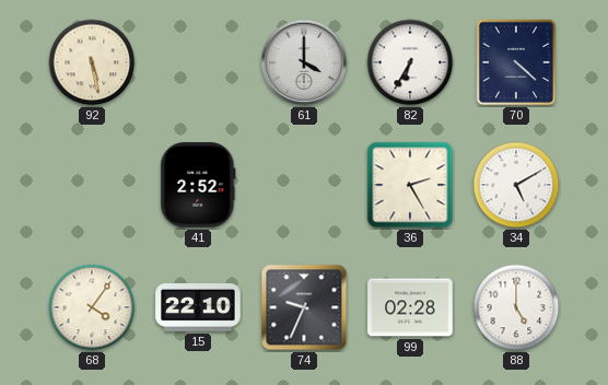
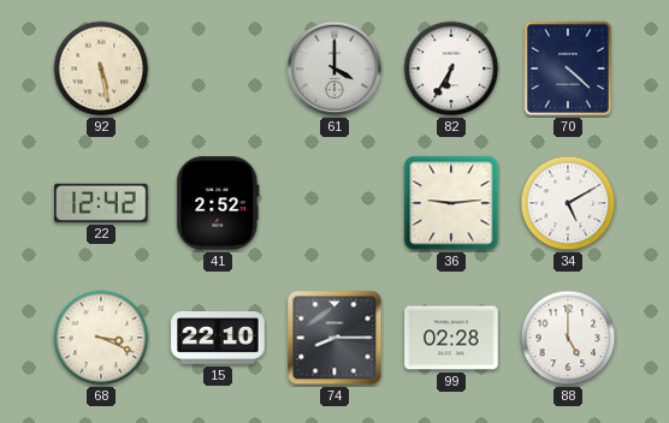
22: none -> 12:42
36: 2:25 -> 9:14
68: 4:06 -> 3:19
74: 9:34 -> 8:15
